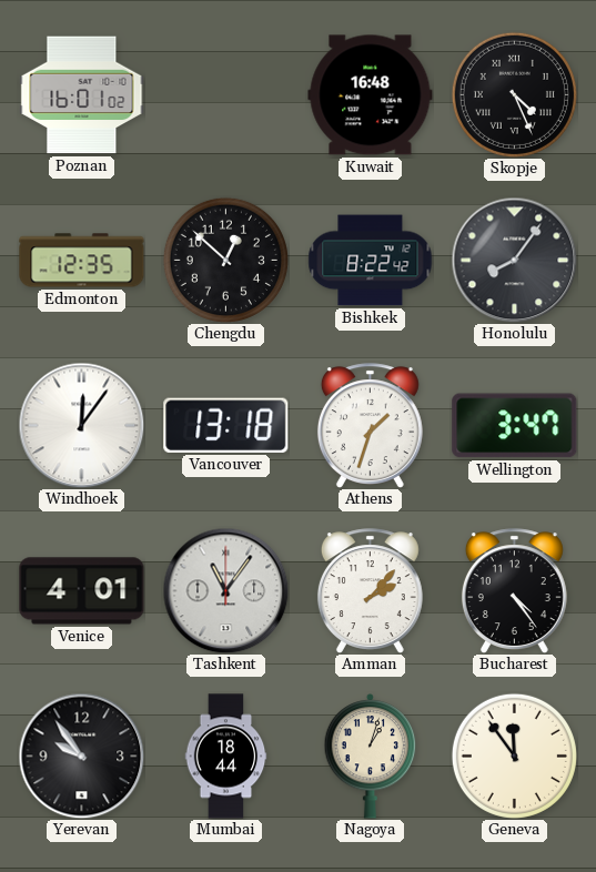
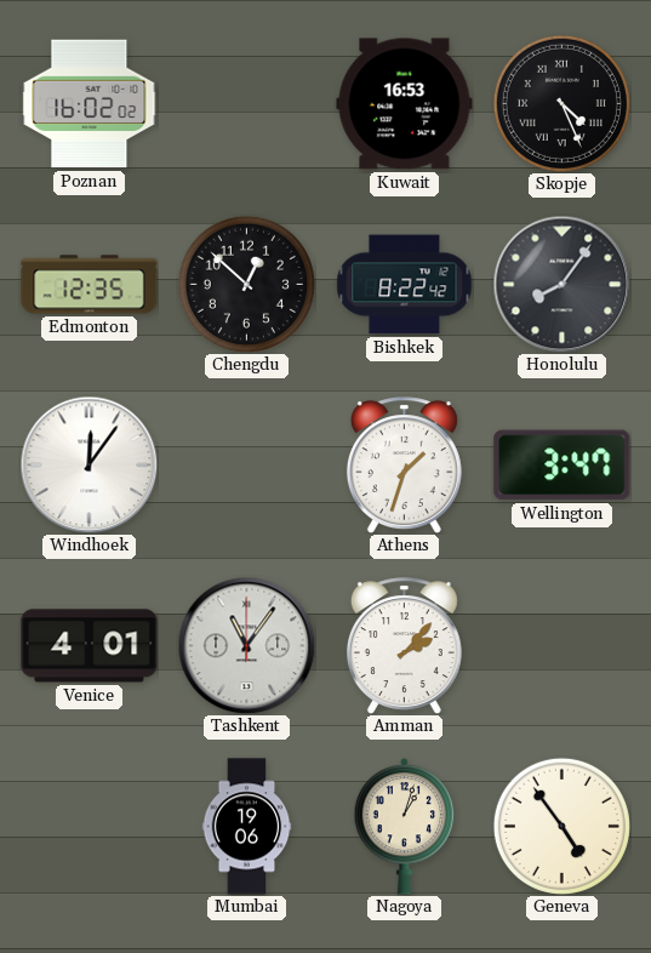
Poznan: 16:01 -> 16:02
Kuwait: 16:48 -> 16:53
Vancouver: 13:18 -> none
Bucharest: 4:24 -> none
Yerevan: 9:54 -> none
Mumbai: 18:44 -> 19:06
Geneva: 11:54 -> 4:54
